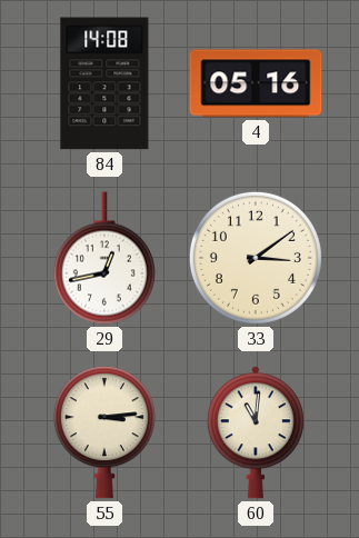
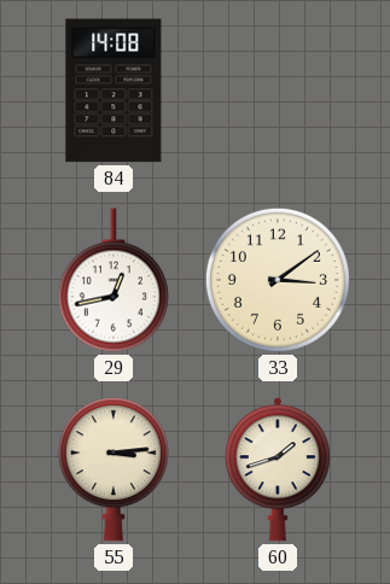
4: 05:16 -> none
60: 11:01 -> 1:42
